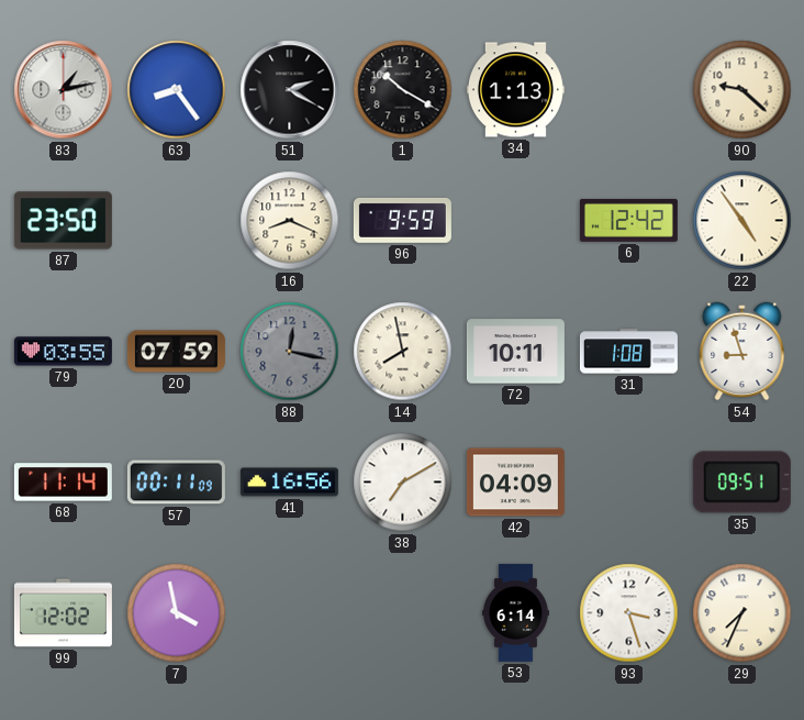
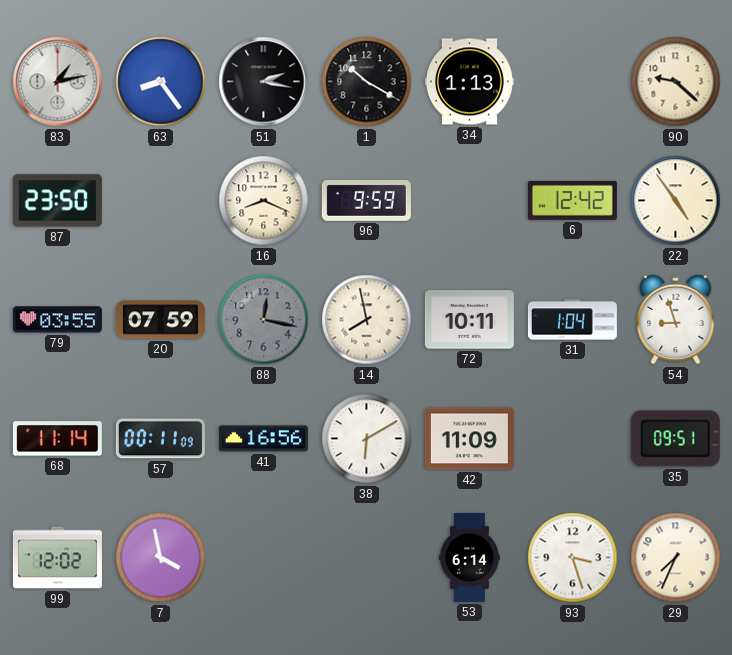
51: 2:20 -> 2:17
31: 1:08 -> 1:04
38: 7:10 -> 6:10
42: 04:09 -> 11:09
